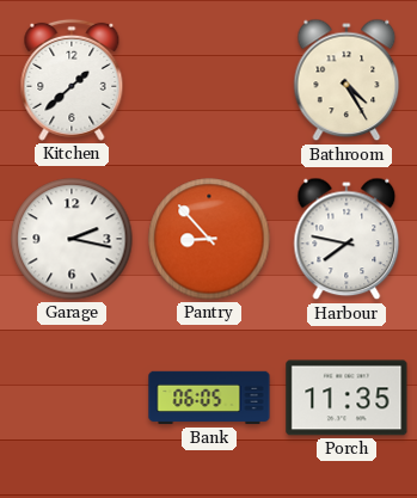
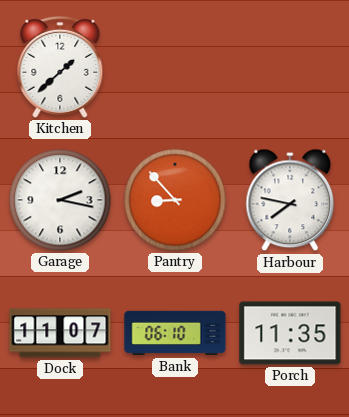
Bathroom: 4:25 -> none
Dock: none -> 11:07
Bank: 06:05 -> 06:10
